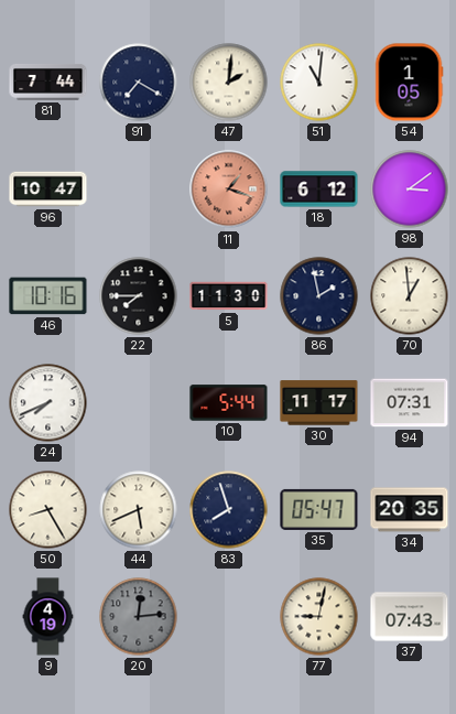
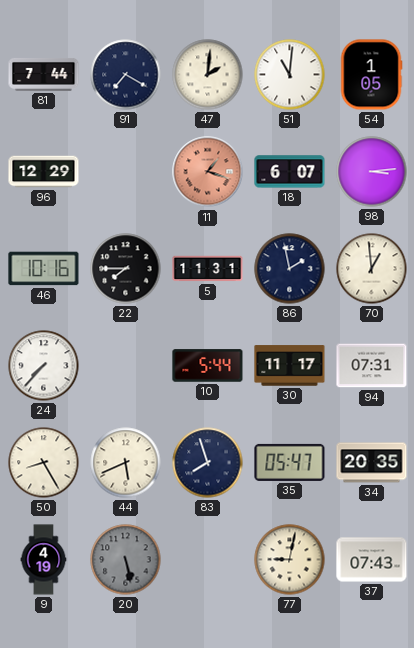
96: 10:47 -> 12:29
18: 6:12 -> 6:07
98: 3:09 -> 3:14
5: 11:30 -> 11:31
24: 7:41 -> 7:37
20: 12:14 -> 5:28
